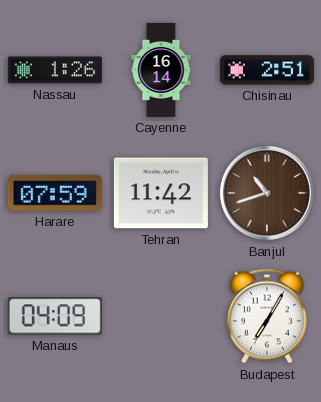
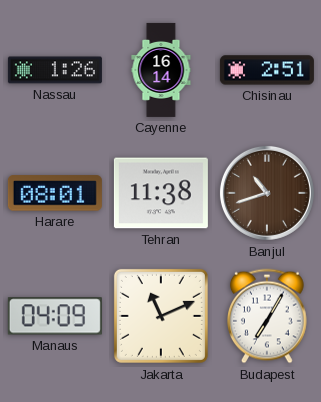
Harare: 07:59 -> 08:01
Tehran: 11:42 -> 11:38
Jakarta: none -> 11:11
